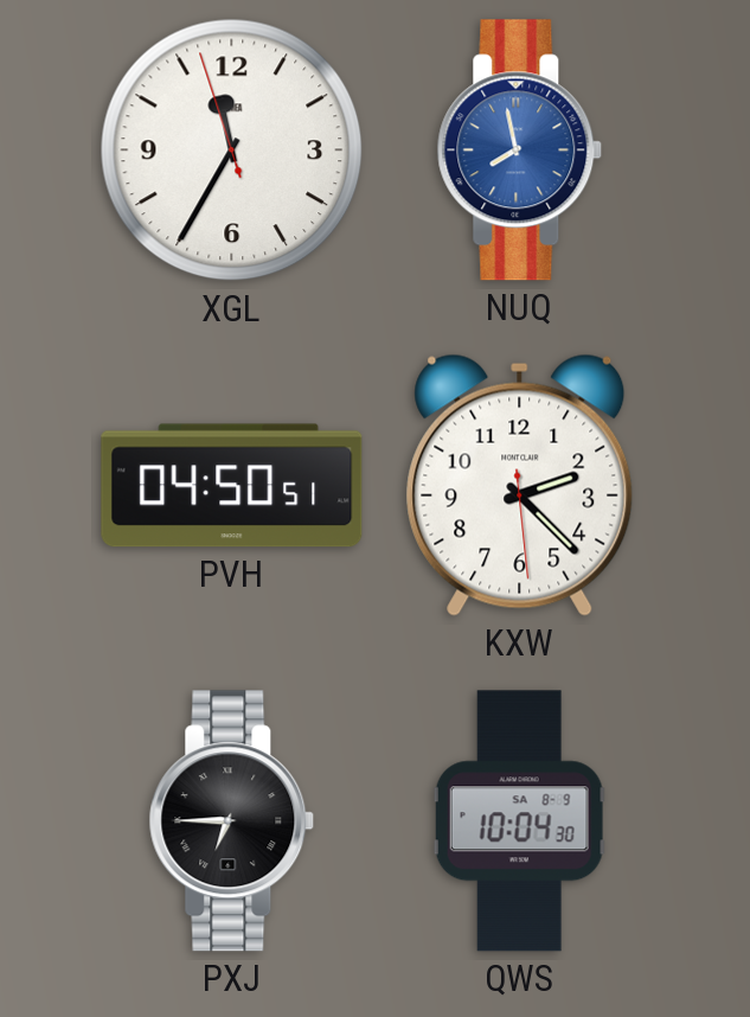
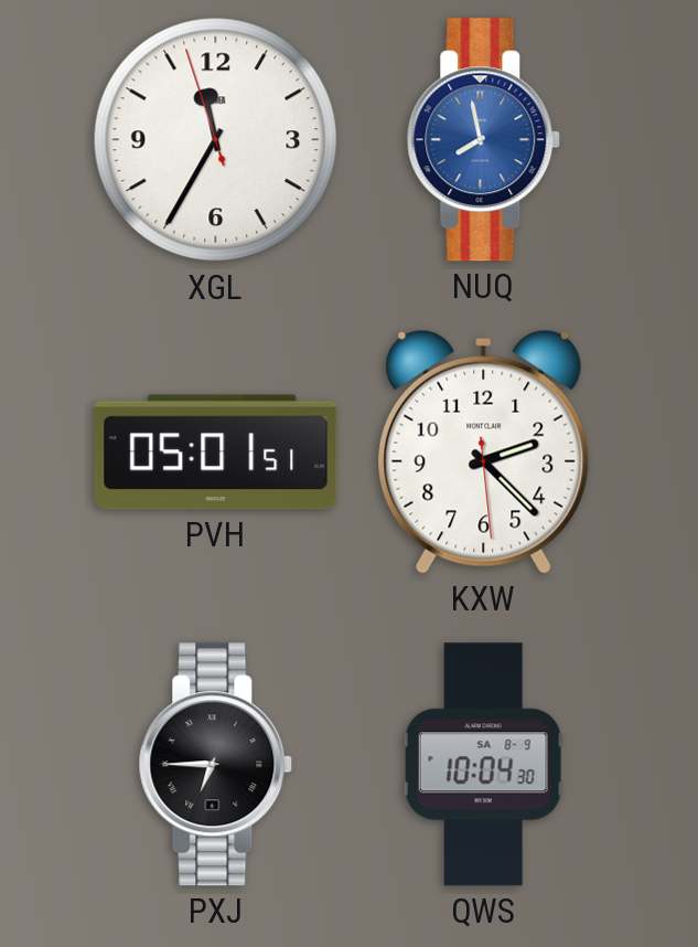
PVH: 04:50 -> 05:01
